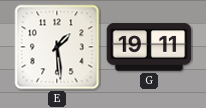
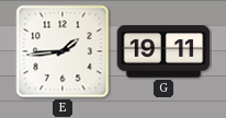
E: 1:29 -> 1:44
